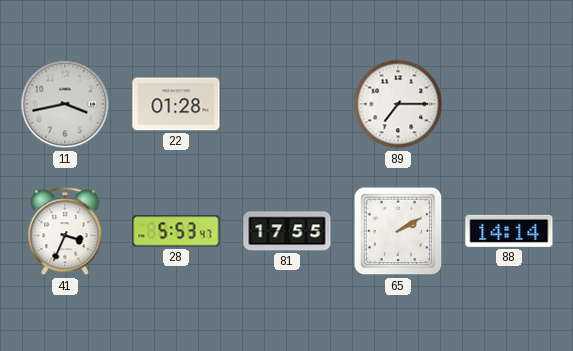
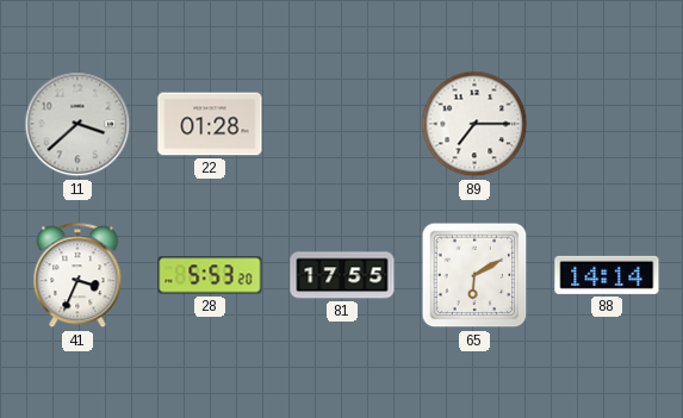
11: 3:43 -> 3:38
28: 5:53:47 -> 5:53:20
65: 2:10 -> 6:10
